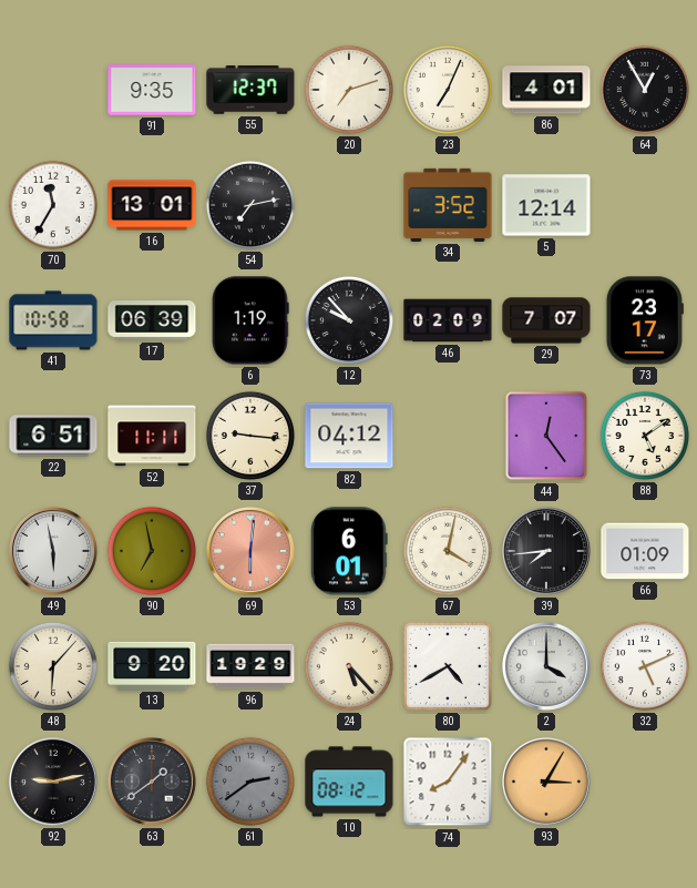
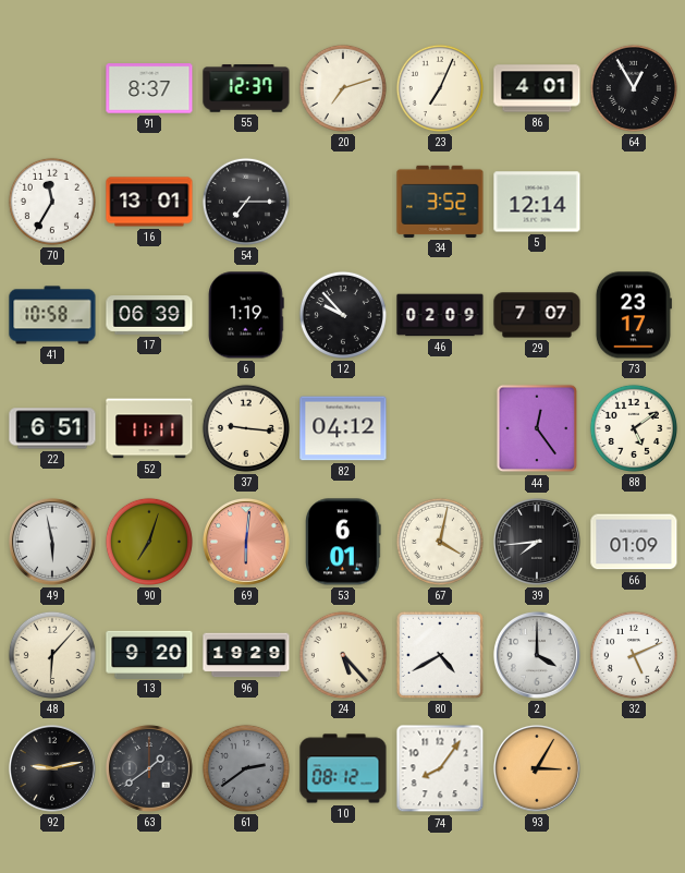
91: 9:35 -> 8:37
54: 7:13 -> 7:15
90: 6:58 -> 7:03
